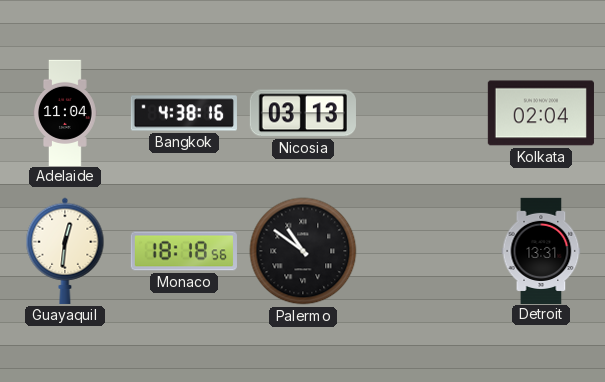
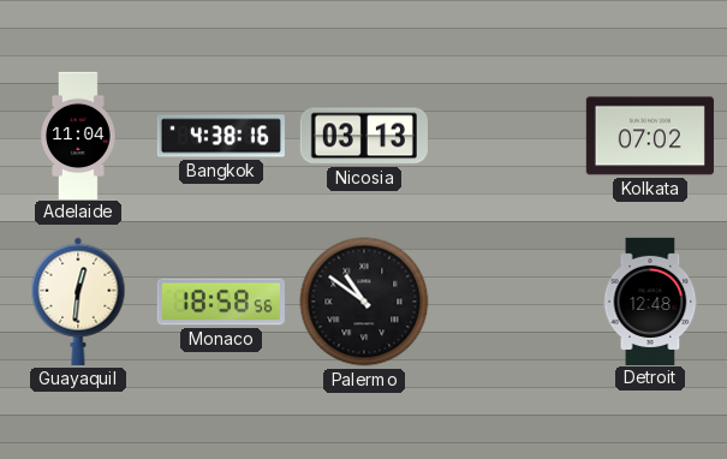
Kolkata: 02:04 -> 07:02
Monaco: 18:18 -> 18:58
Detroit: 13:31 -> 12:48
